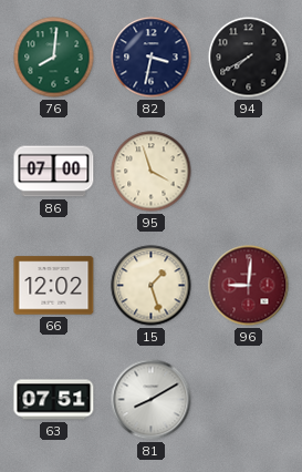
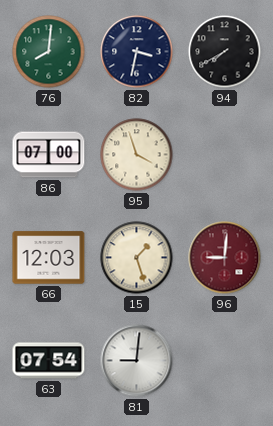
66: 12:02 -> 12:03
63: 07:51 -> 07:54
81: 8:10 -> 9:01
